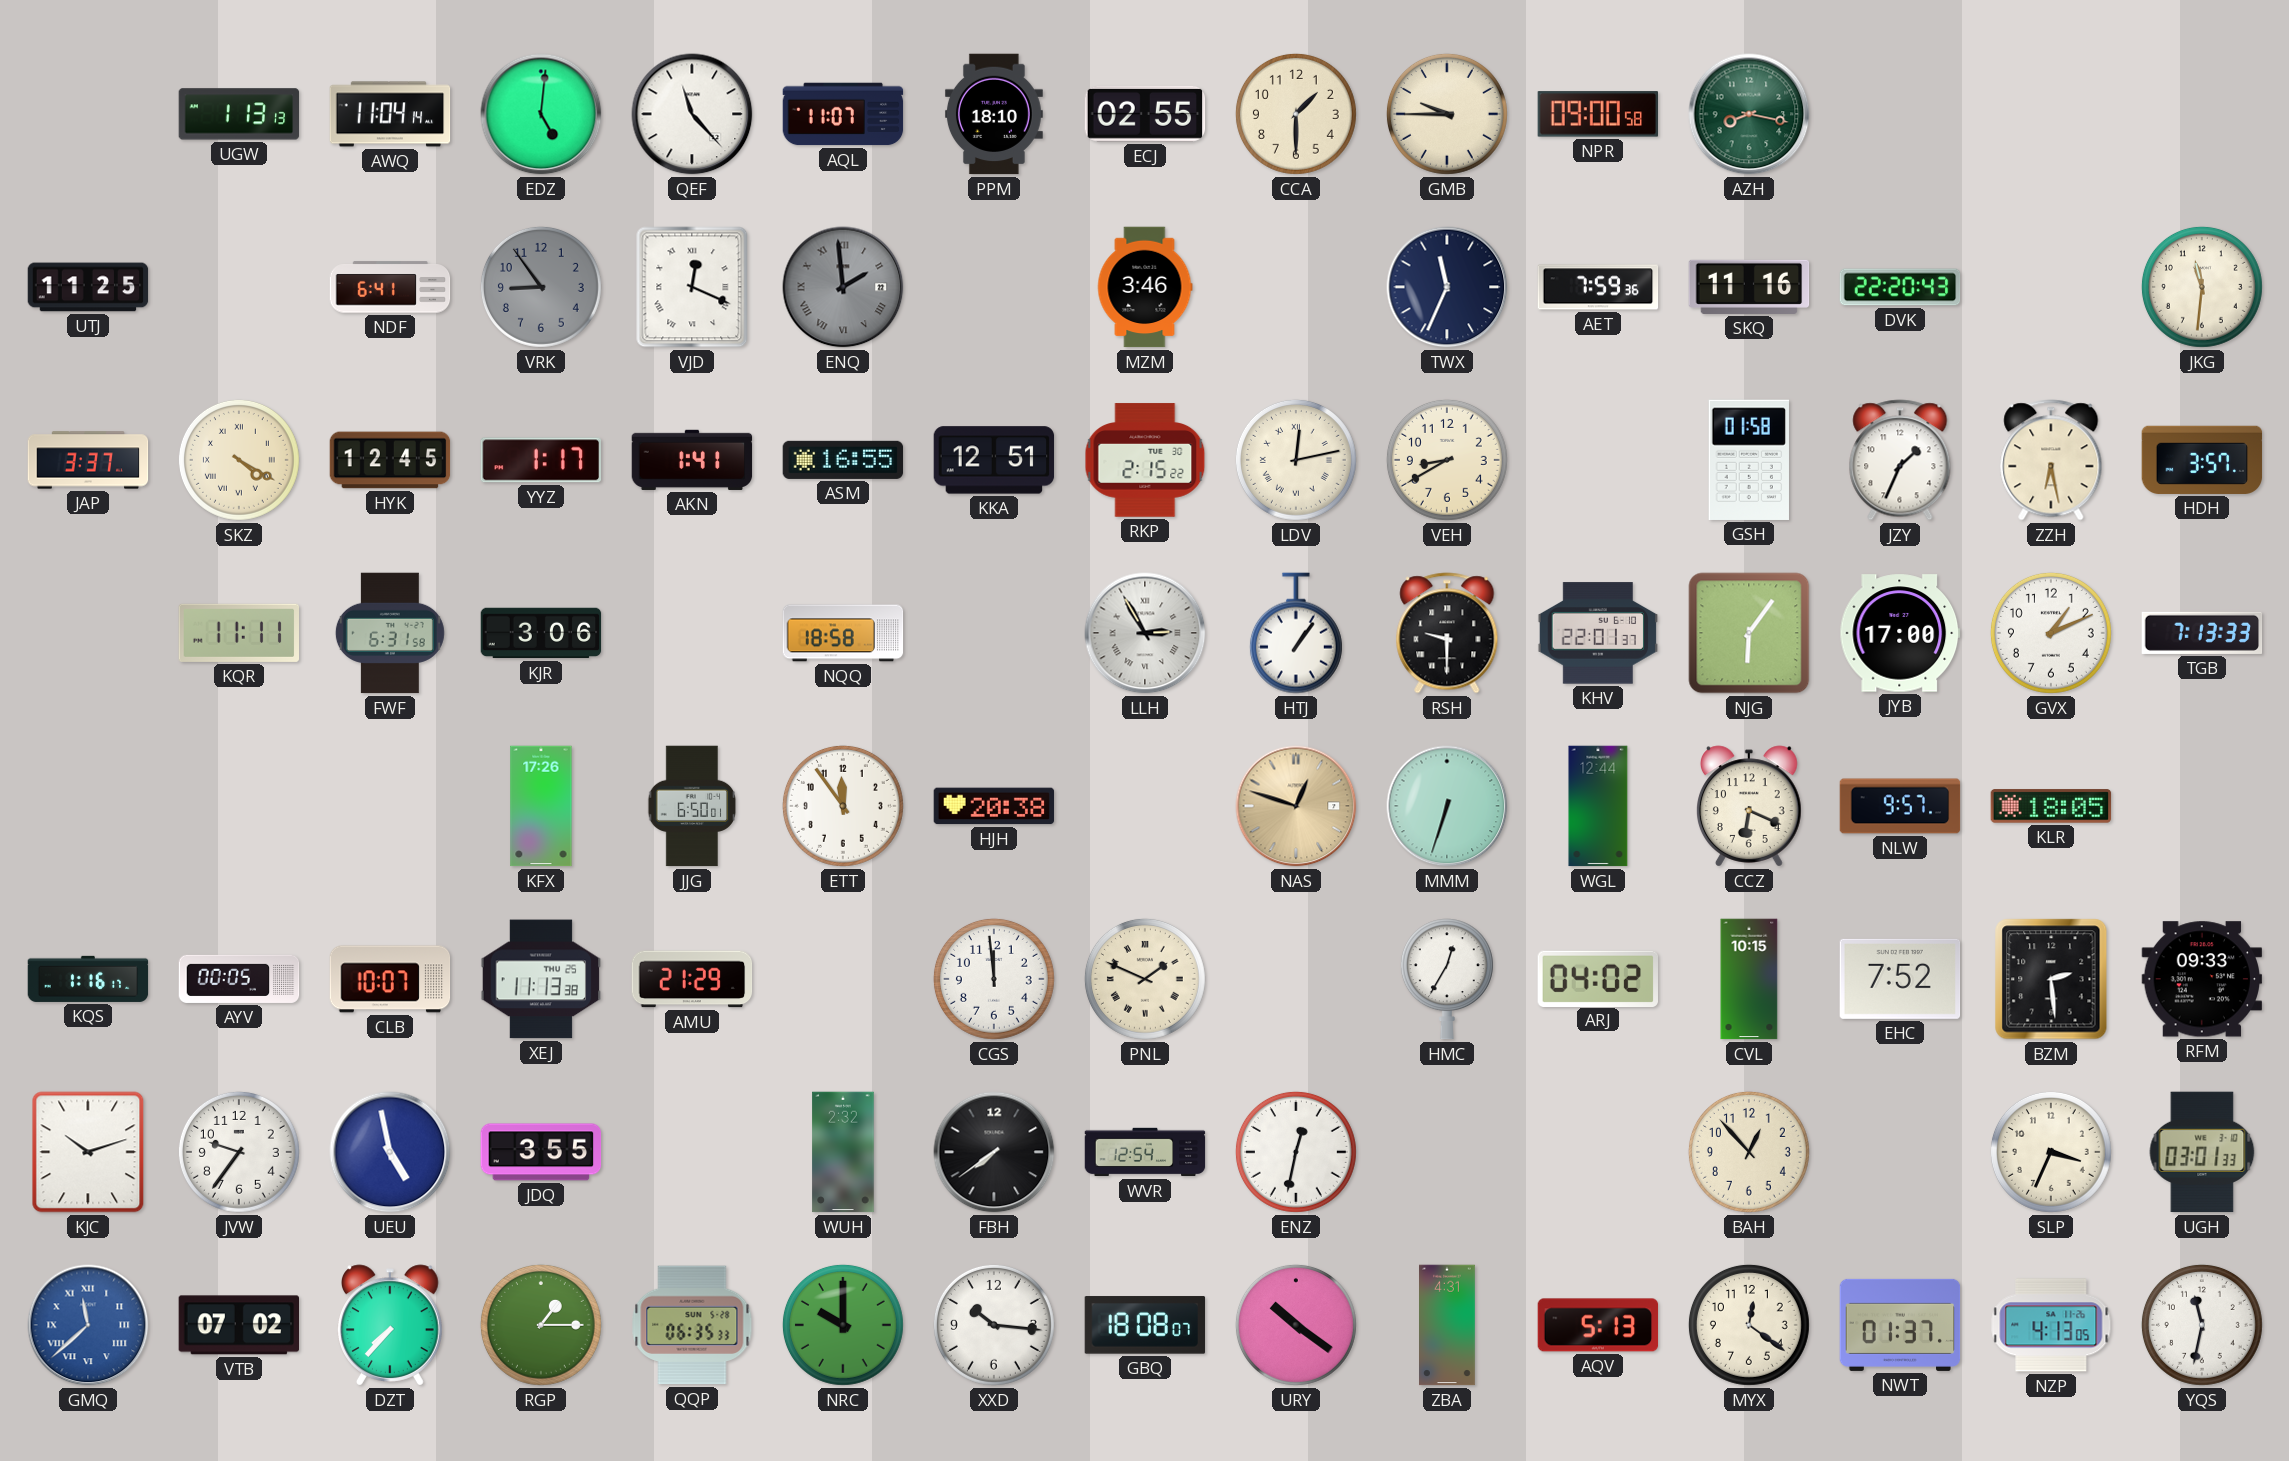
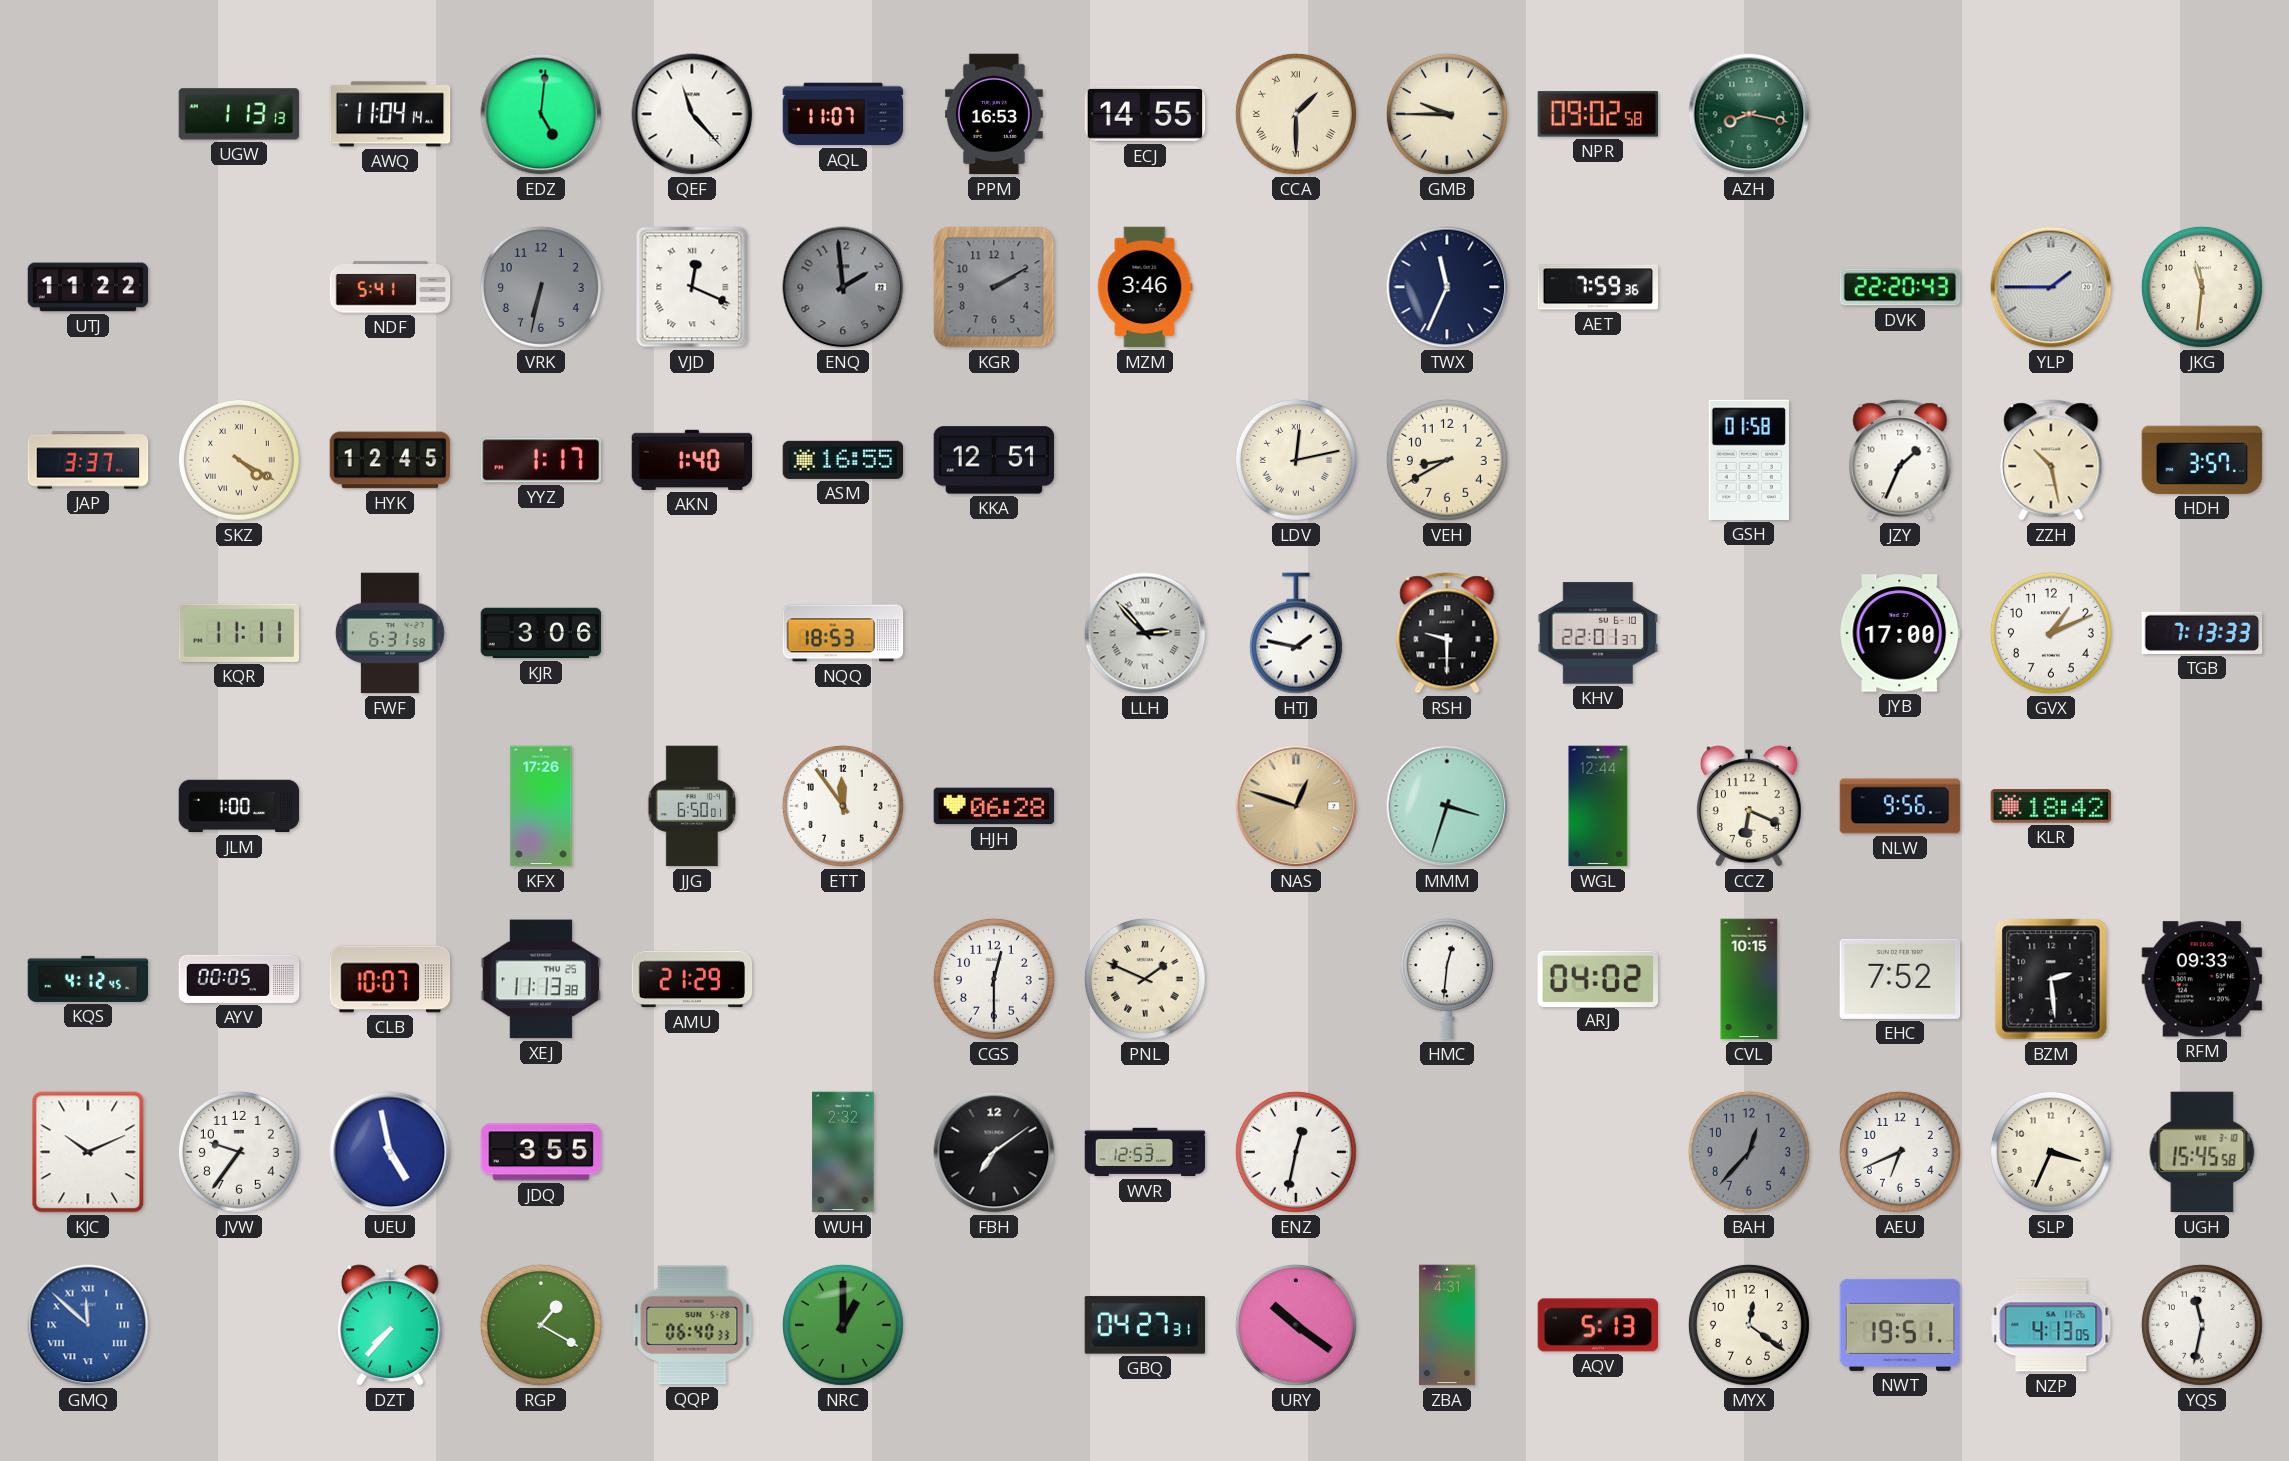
PPM: 18:10 -> 16:53
ECJ: 02:55 -> 14:55
CCA numerals: Arabic -> Roman
NPR: 09:00 -> 09:02
UTJ: 11:25 -> 11:22
NDF: 6:41 -> 5:41
VRK: 8:54 -> 6:32
ENQ numerals: Roman -> Arabic
KGR: none -> 2:10
SKQ: 11:16 -> none
YLP: none -> 1:45
AKN: 1:41 -> 1:40
RKP: 2:15 -> none
ZZH: 6:28 -> 10:28
NQQ: 18:58 -> 18:53
LLH: 2:55 -> 2:53
HTJ: 1:06 -> 1:47
NJG: 6:06 -> none
JLM: none -> 1:00
HJH: 20:38 -> 06:28
MMM: 6:33 -> 3:33
NLW: 9:57 -> 9:56
KLR: 18:05 -> 18:42
KQS: 1:16 -> 4:12
CGS: 11:59 -> 12:30
HMC: 12:35 -> 12:31
KJC: 10:12 -> 10:11
FBH: 7:39 -> 7:09
WVR: 12:54 -> 12:53
BAH: 12:53 -> 12:37
BAH dial: cream -> grey
AEU: none -> 6:41
UGH: 03:01 -> 15:45
GMQ: 11:38 -> 11:52
VTB: 07:02 -> none
RGP: 1:15 -> 1:20
QQP: 06:35 -> 06:40
NRC: 10:00 -> 1:00
XXD: 10:16 -> none
GBQ: 18:08 -> 04:27
NWT: 01:37 -> 19:51
